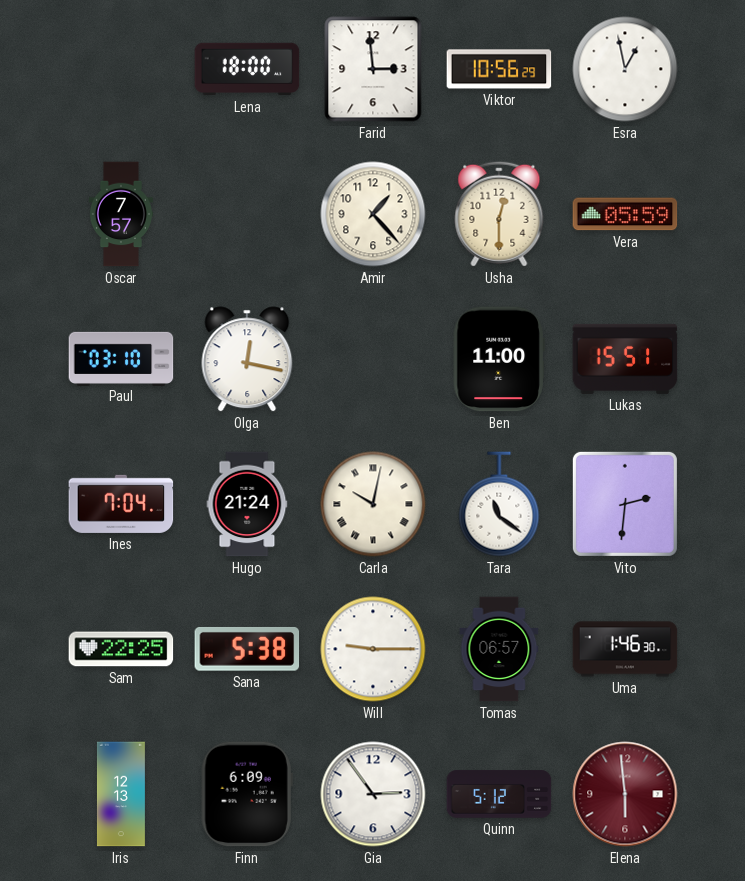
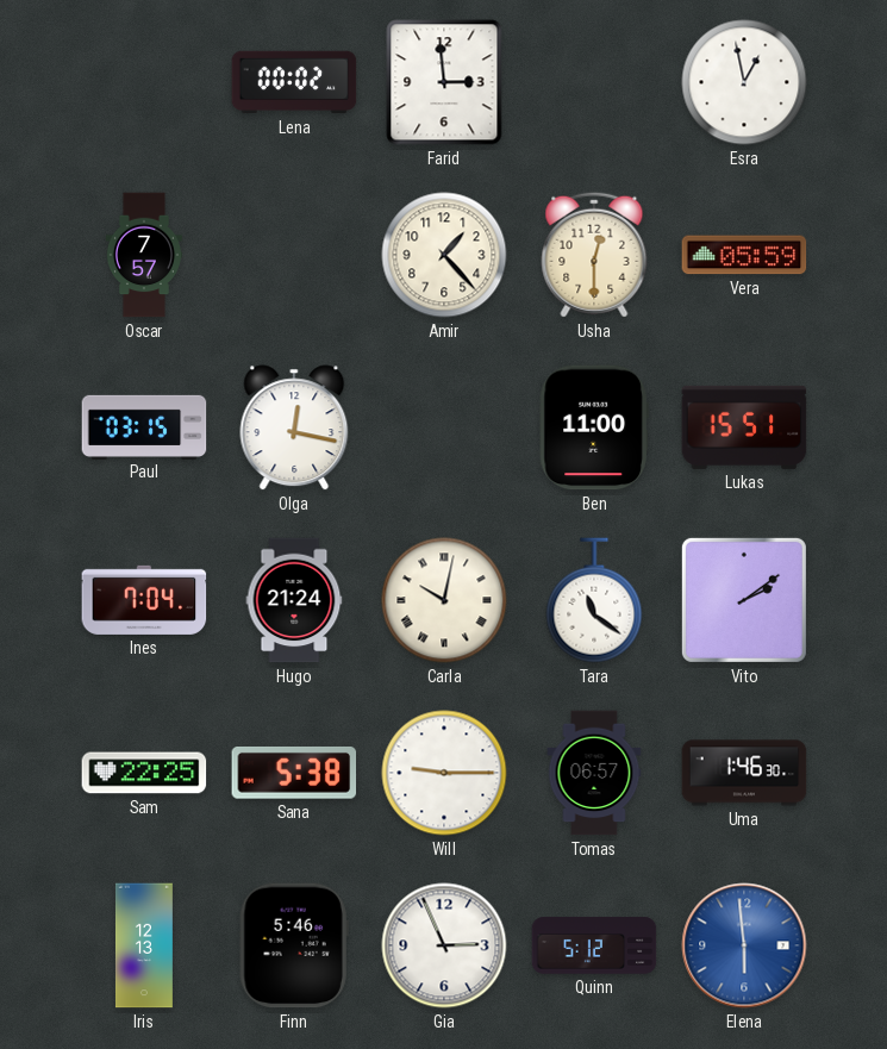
Lena: 18:00 -> 00:02
Viktor: 10:56 -> none
Paul: 03:10 -> 03:15
Vito: 2:31 -> 2:09
Finn: 6:09 -> 5:46
Gia: 2:54 -> 2:56
Elena dial: burgundy -> blue
